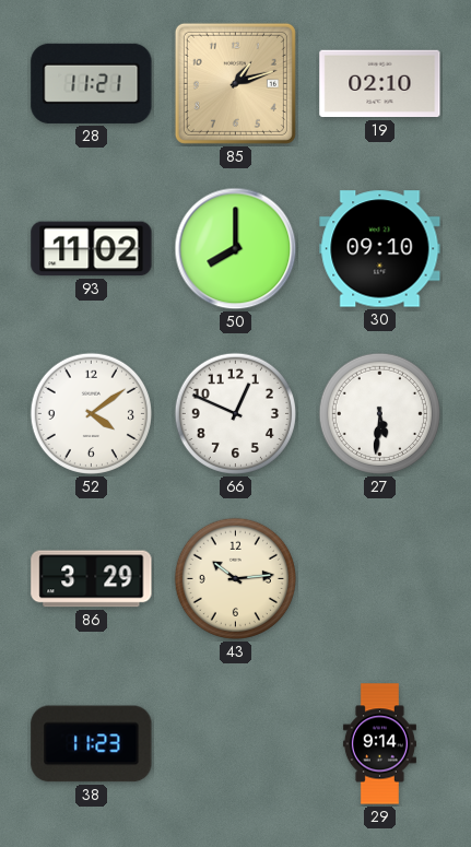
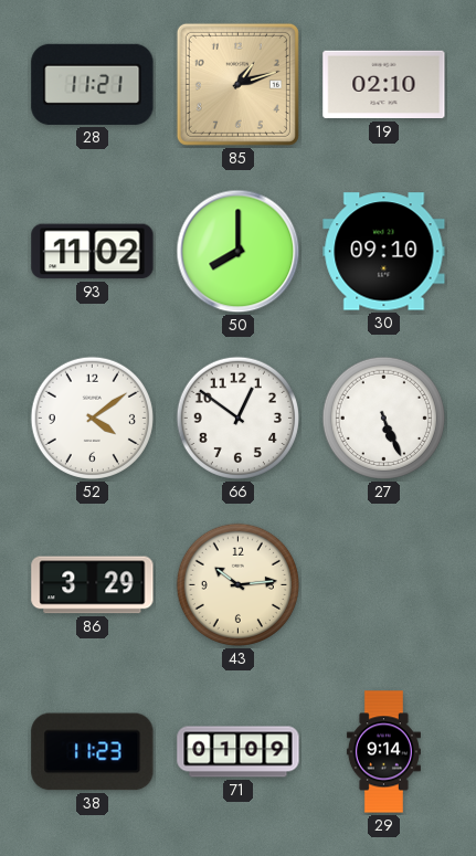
66: 12:49 -> 12:51
27: 5:31 -> 5:26
71: none -> 01:09
